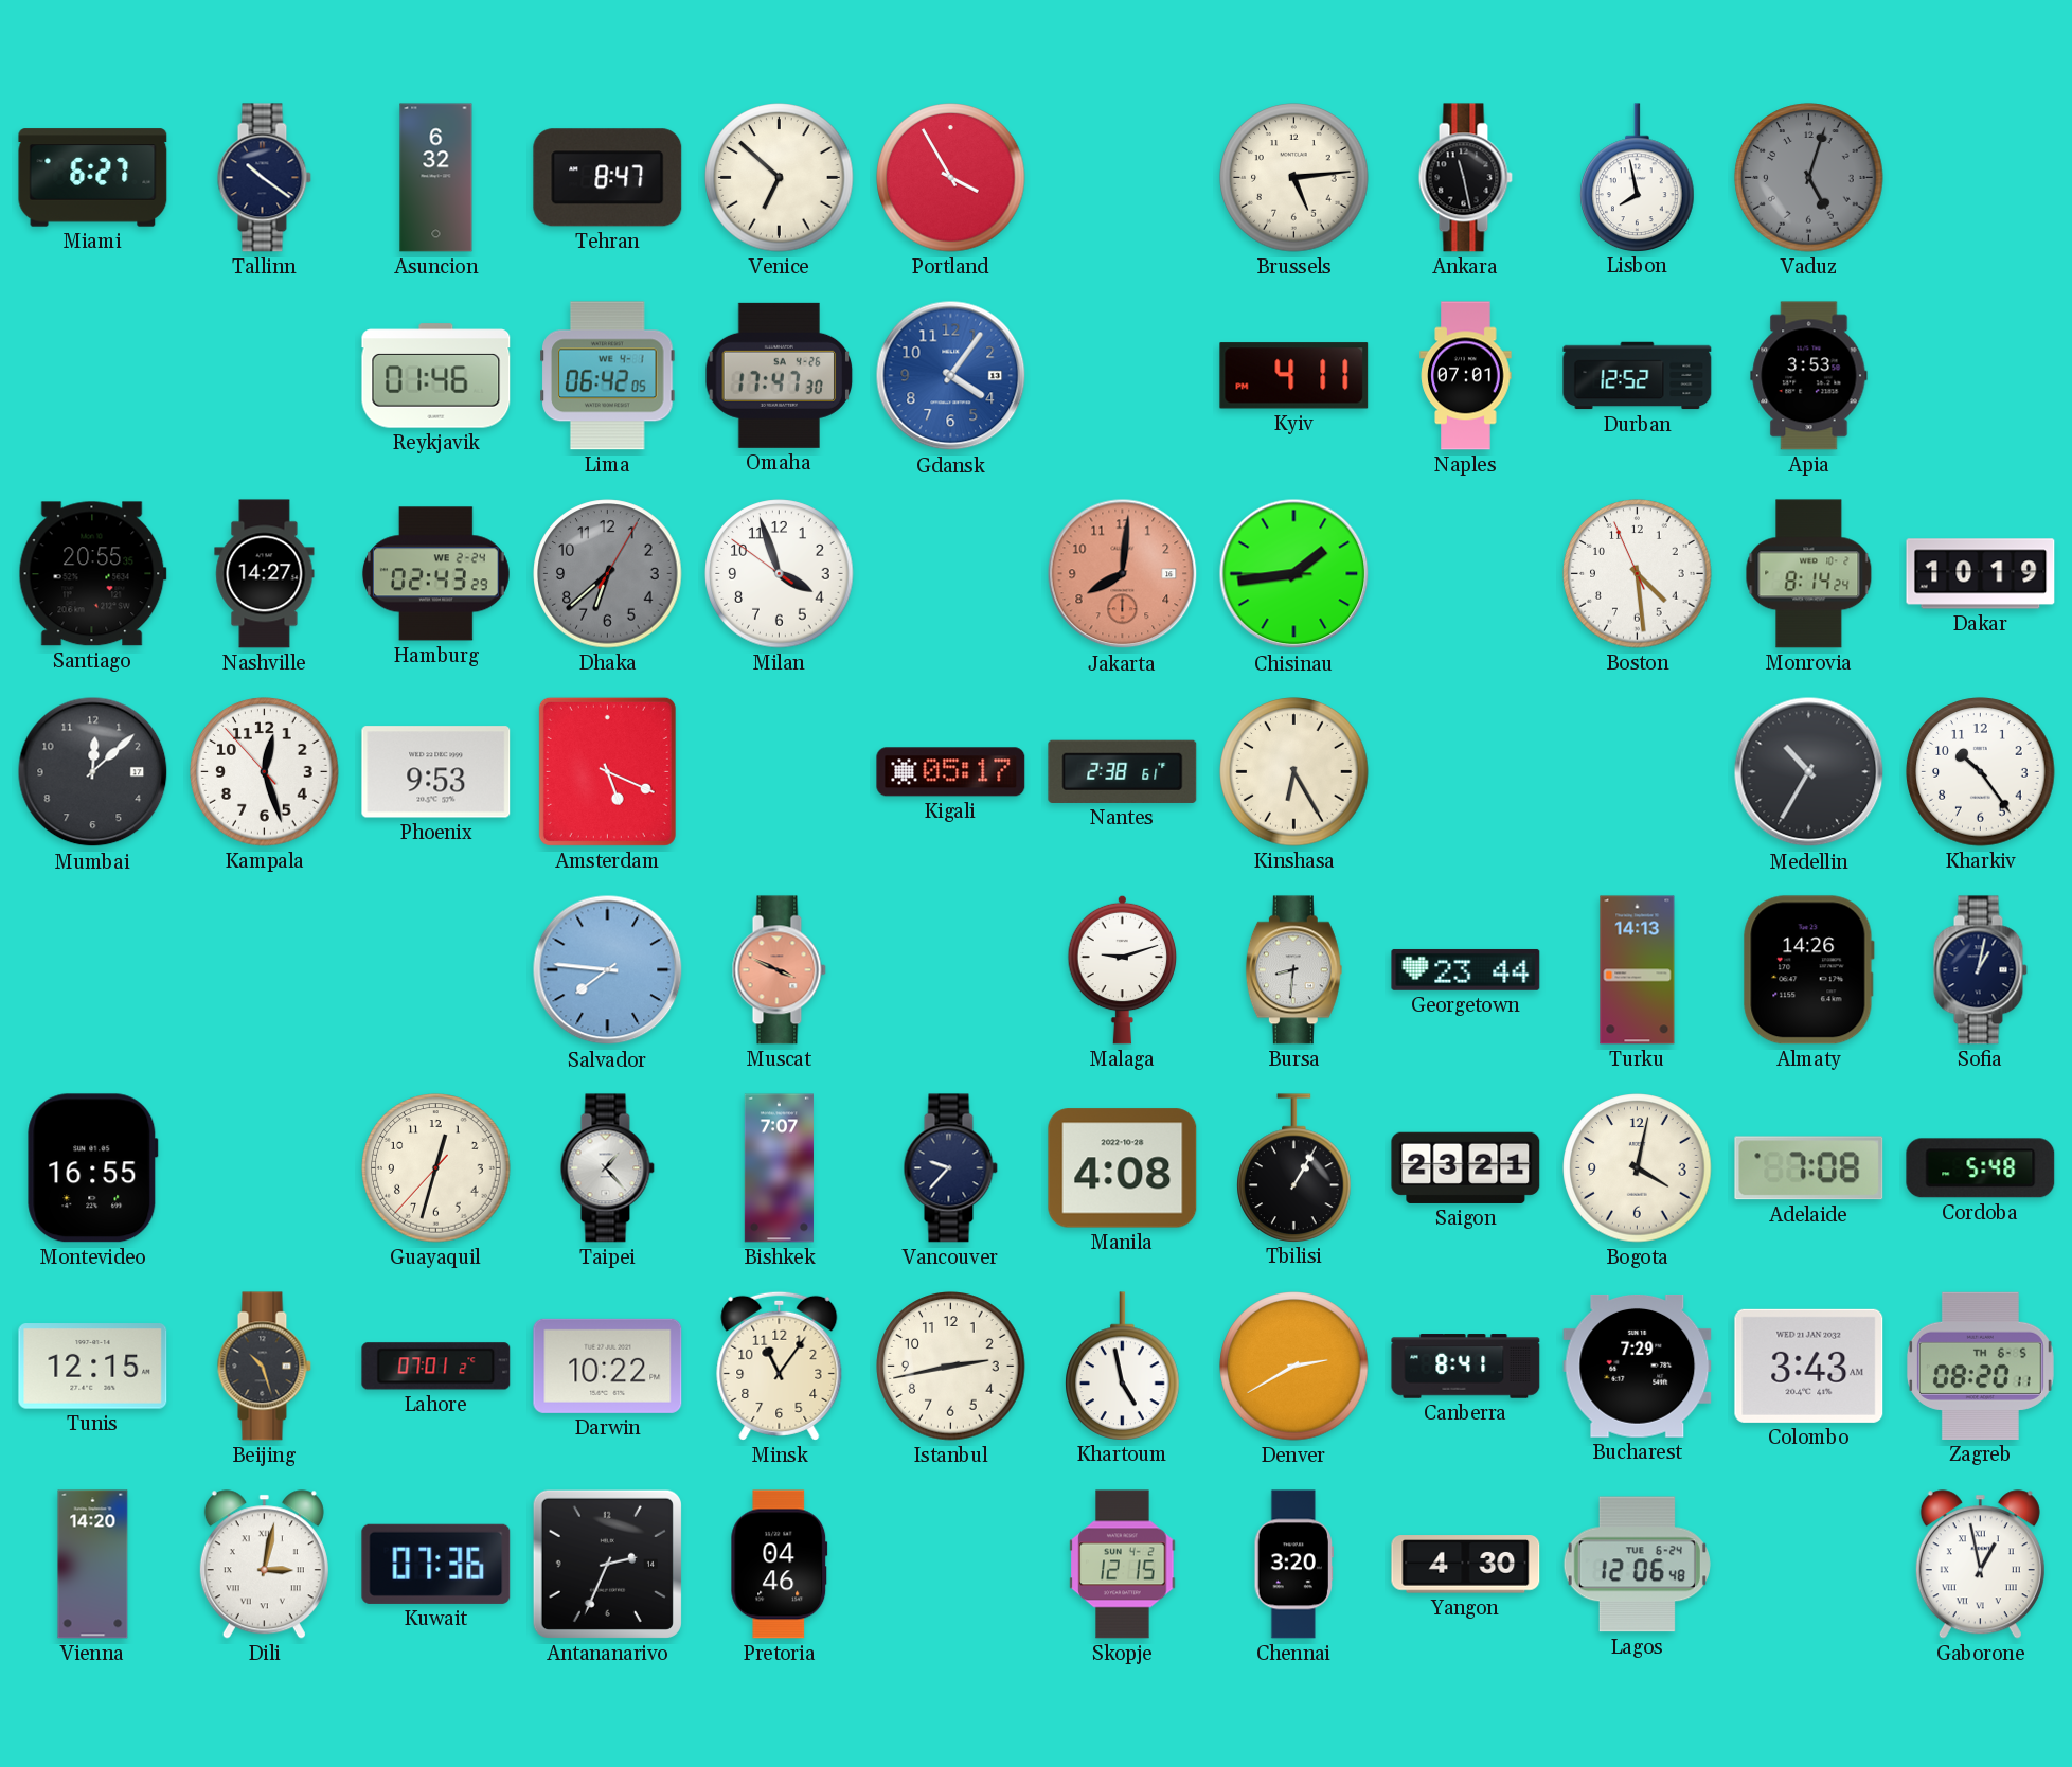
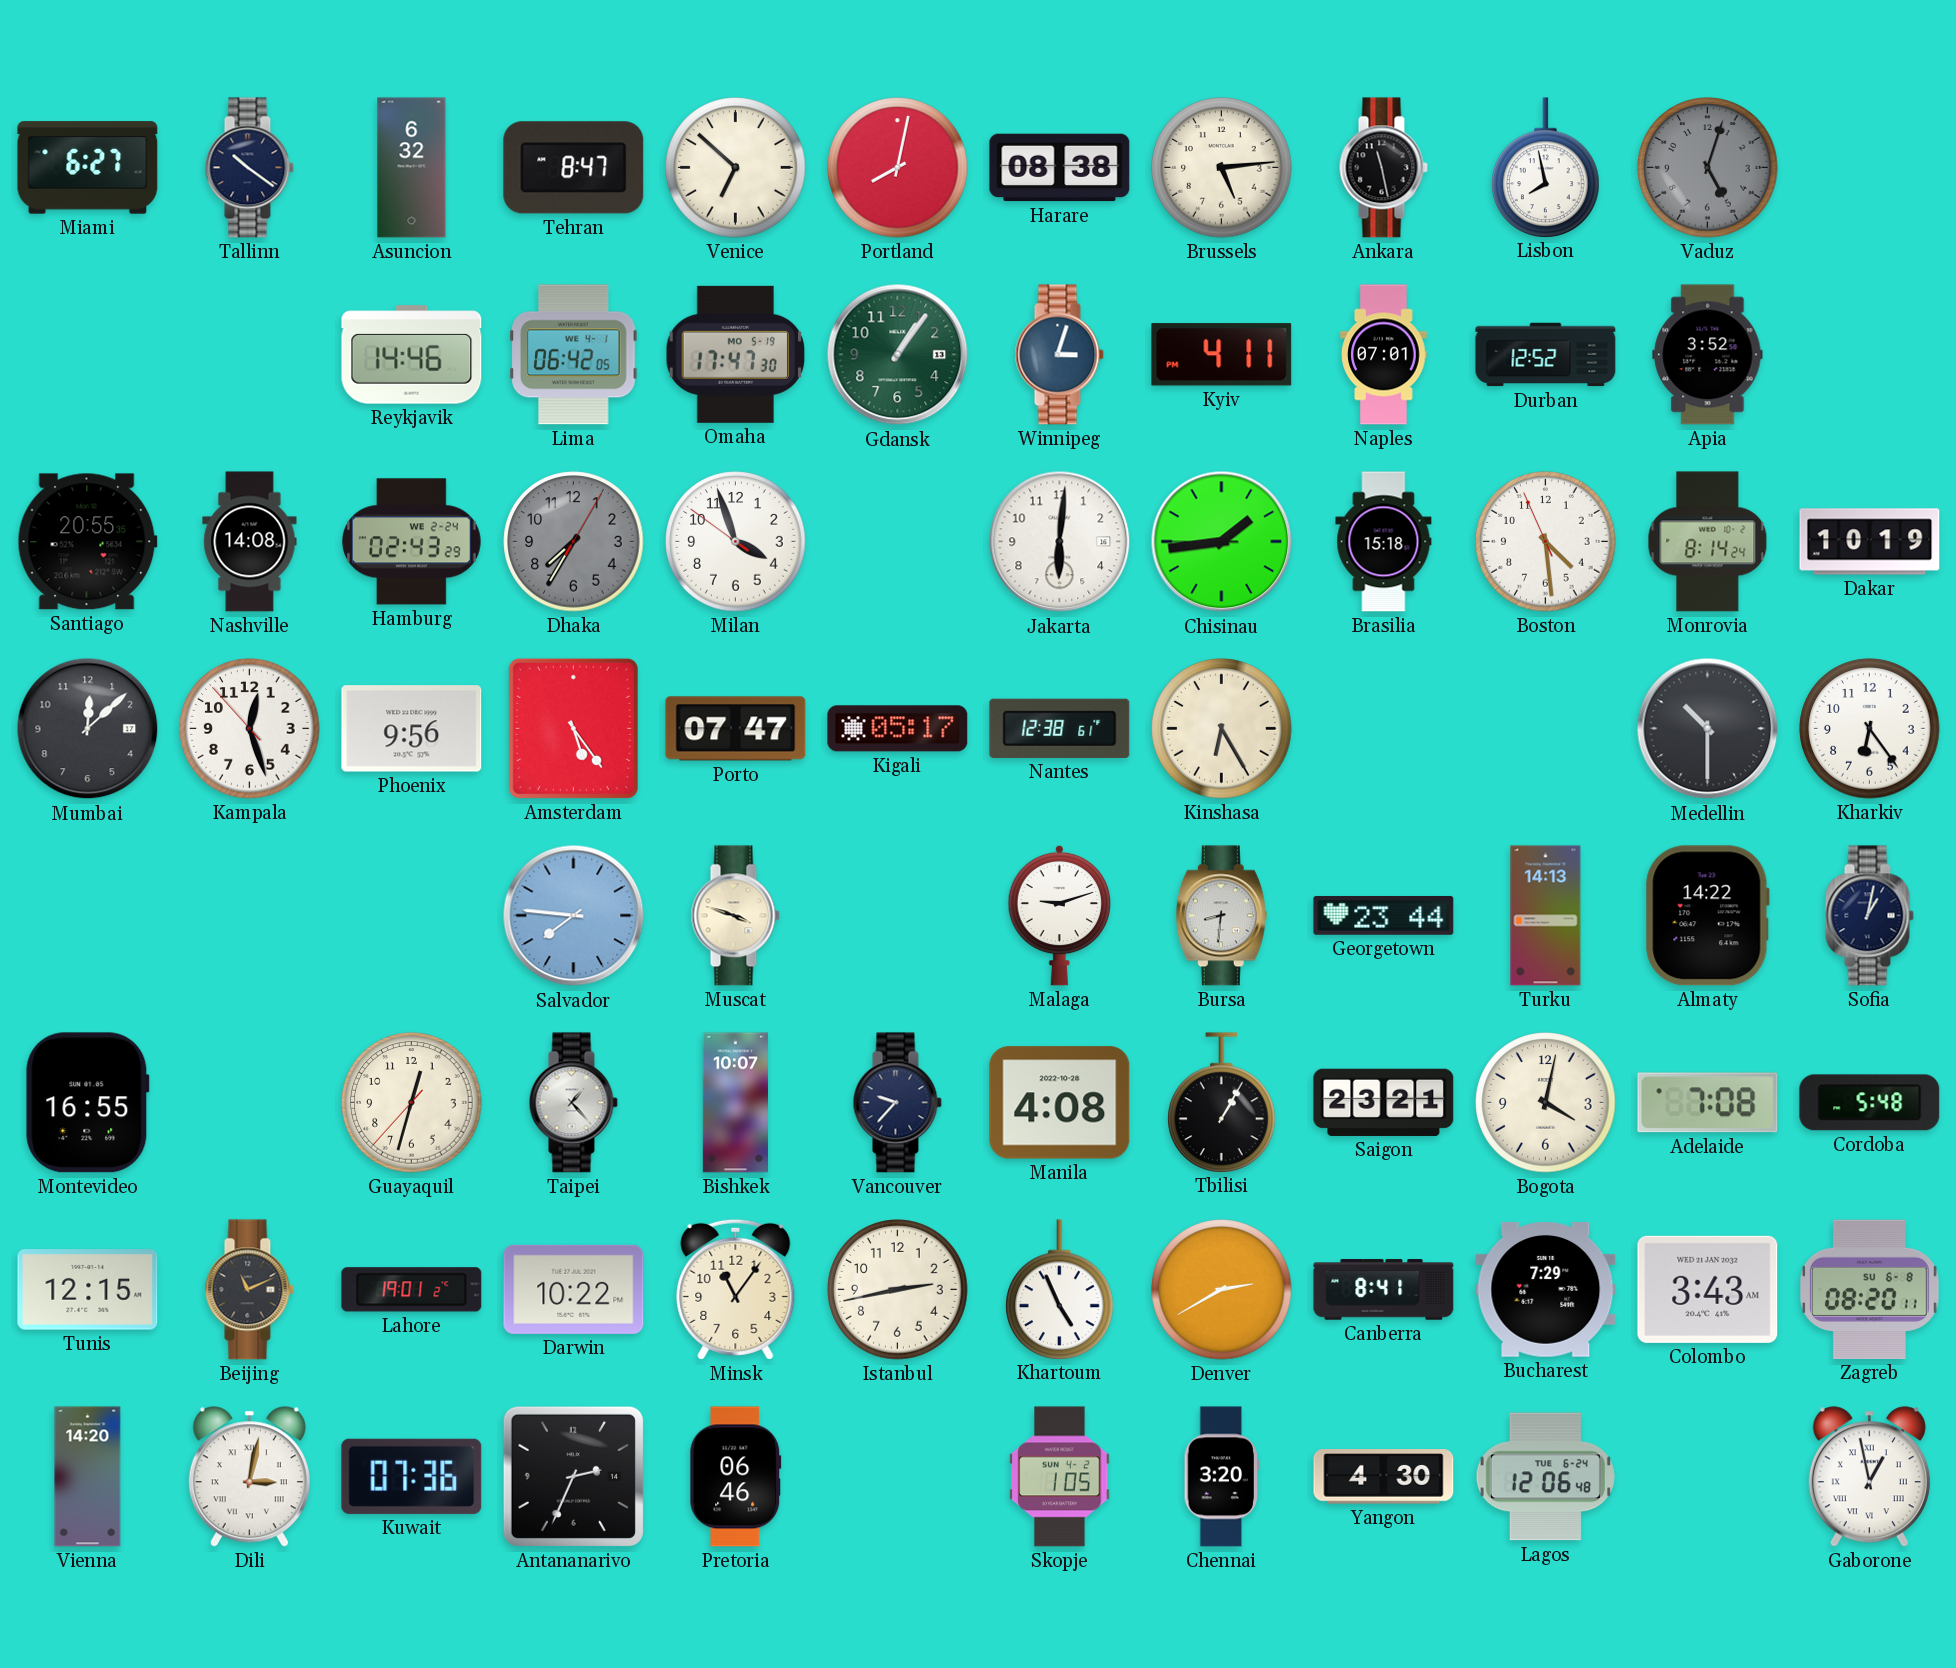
Portland: 3:55 -> 8:02
Harare: none -> 08:38
Reykjavik: 01:46 -> 14:46
Omaha date: SA 4-26 -> MO 5-19
Gdansk: 4:06 -> 1:06
Gdansk dial: blue -> green
Winnipeg: none -> 3:03
Apia: 3:53 -> 3:52
Nashville: 14:27 -> 14:08
Dhaka: 6:38 -> 7:35
Jakarta: 8:01 -> 6:01
Jakarta dial: salmon -> white
Brasilia: none -> 15:18
Phoenix: 9:53 -> 9:56
Amsterdam: 5:19 -> 5:24
Porto: none -> 07:47
Nantes: 2:38 -> 12:38
Medellin: 10:35 -> 10:30
Kharkiv: 10:24 -> 6:24
Muscat: 3:49 -> 3:48
Muscat dial: salmon -> cream
Almaty: 14:26 -> 14:22
Bishkek: 7:07 -> 10:07
Beijing: 10:27 -> 11:11
Lahore: 07:01 -> 19:01
Khartoum: 4:58 -> 4:56
Zagreb date: TH 6-5 -> SU 6-8
Pretoria: 04:46 -> 06:46
Skopje: 12:15 -> 1:05
